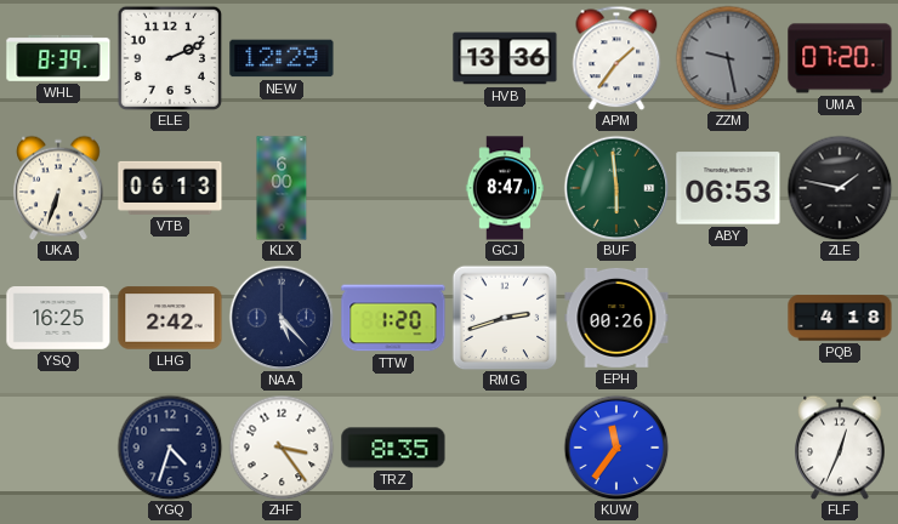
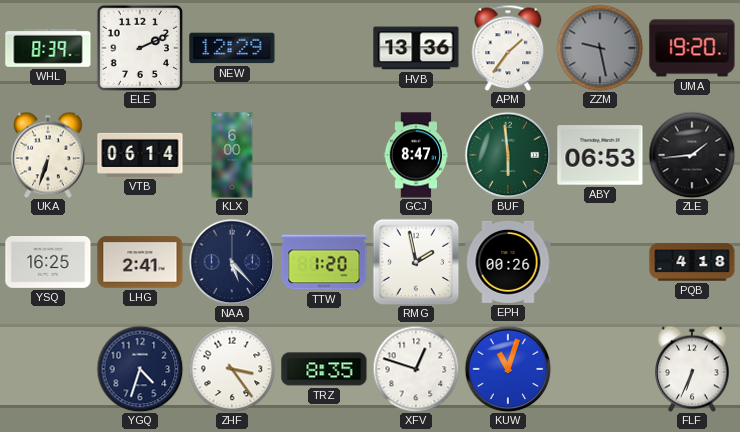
UMA: 07:20 -> 19:20
VTB: 06:13 -> 06:14
ZLE: 1:47 -> 1:44
LHG: 2:42 -> 2:41
RMG: 2:42 -> 1:58
XFV: none -> 12:48
KUW: 11:36 -> 11:03
FLF: 12:34 -> 6:34
